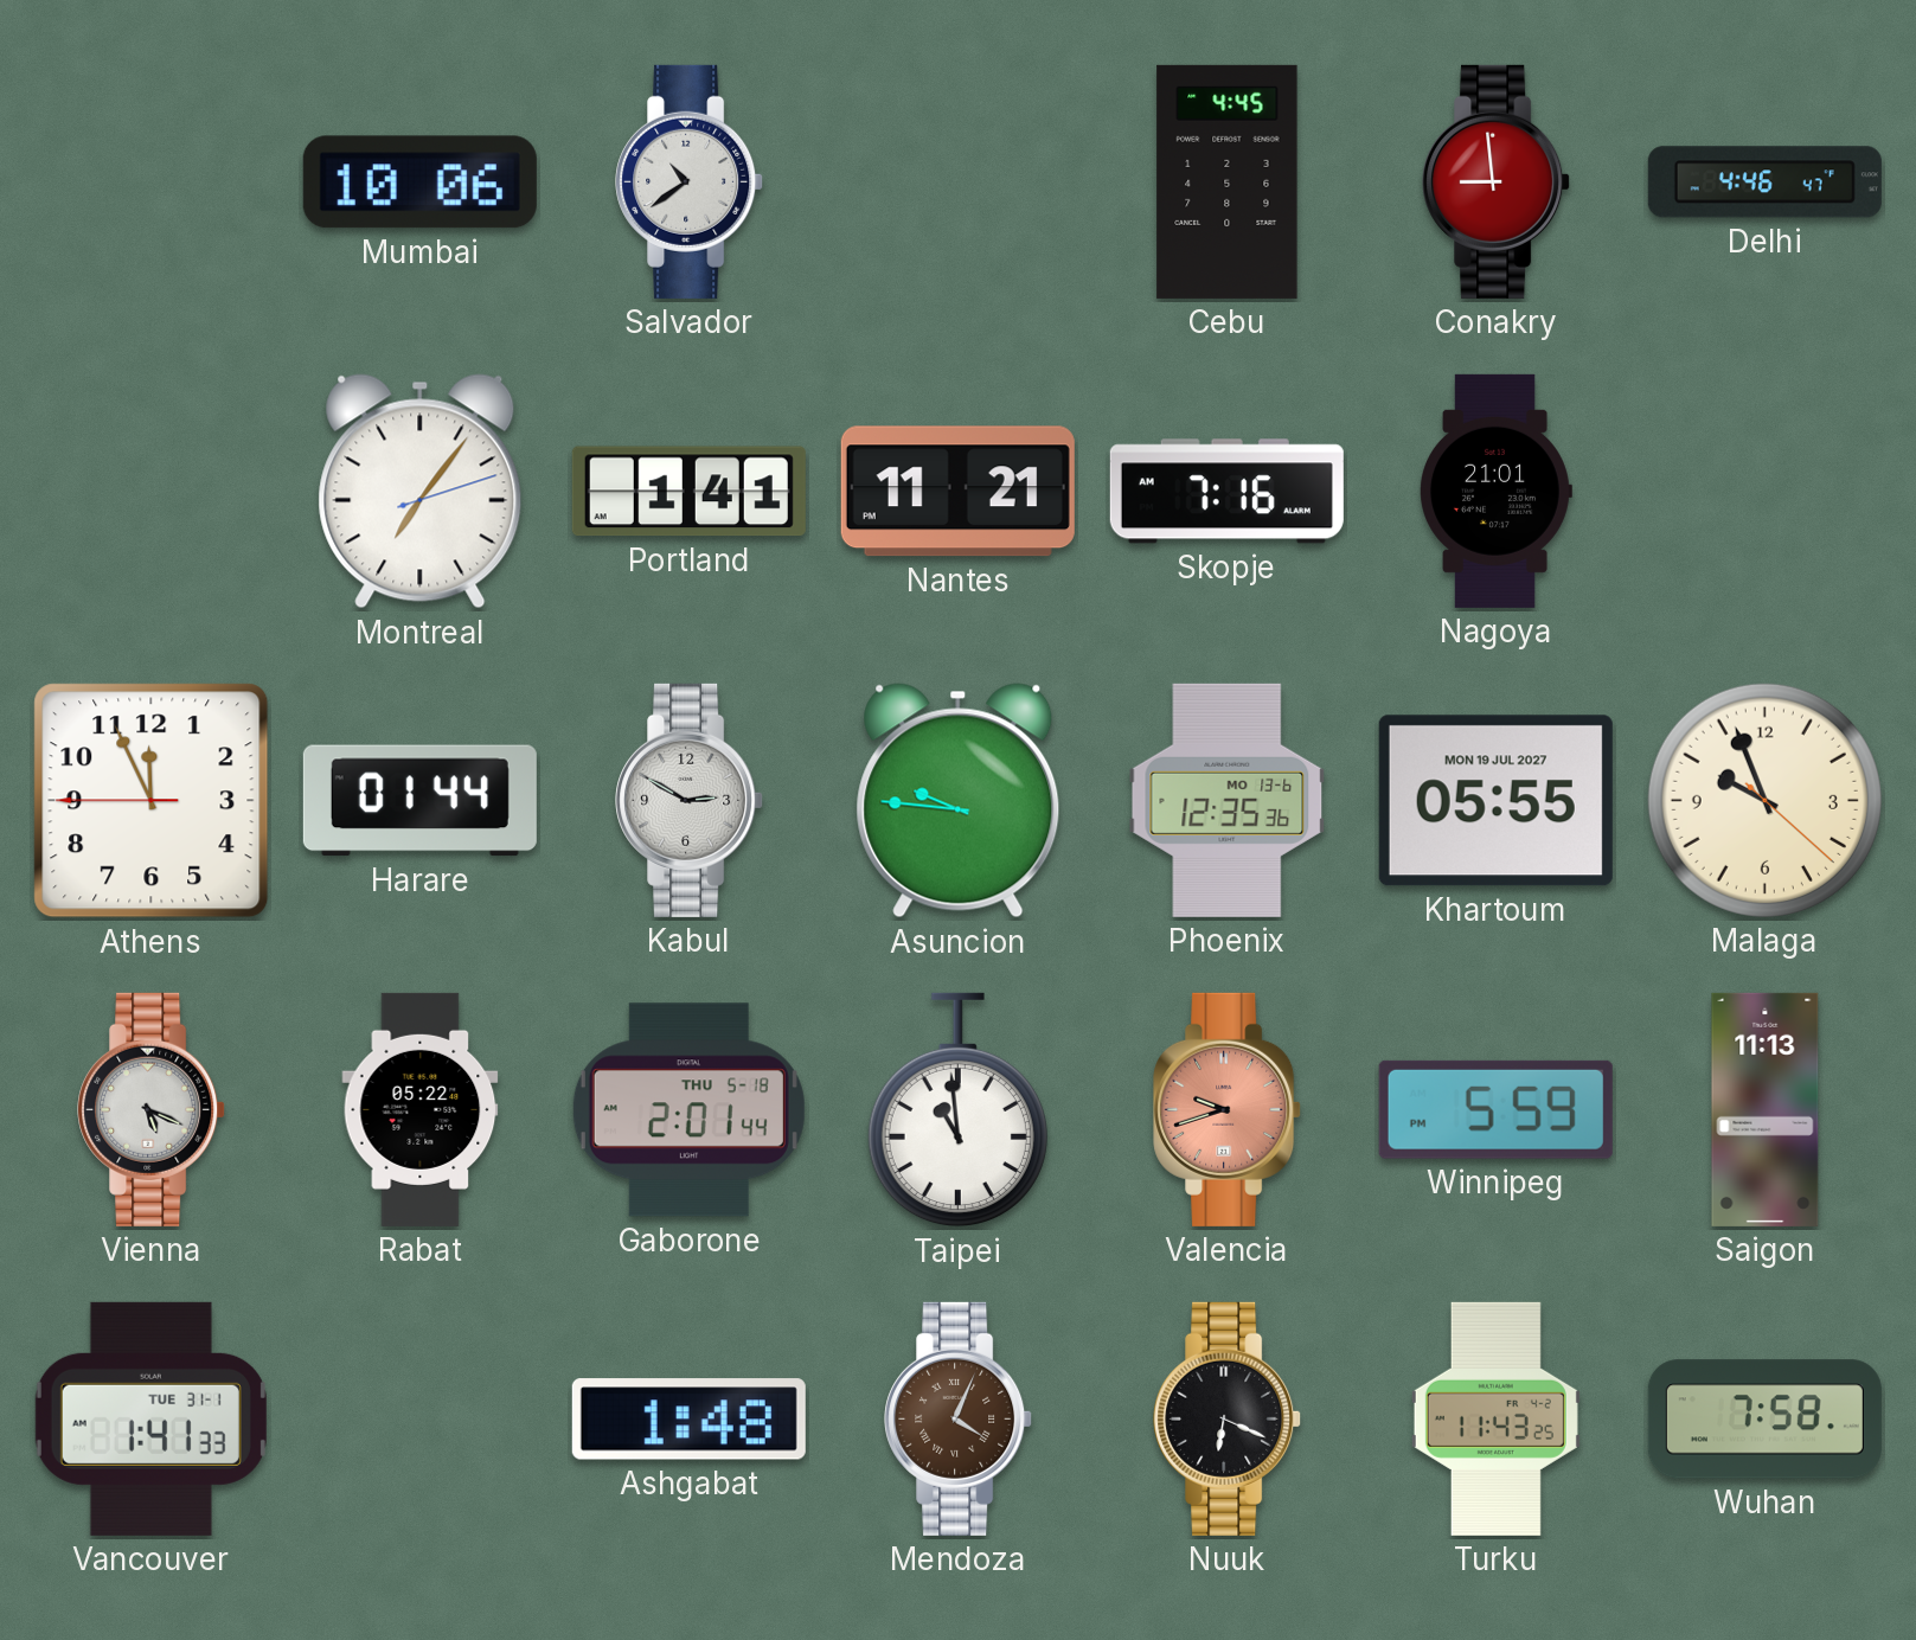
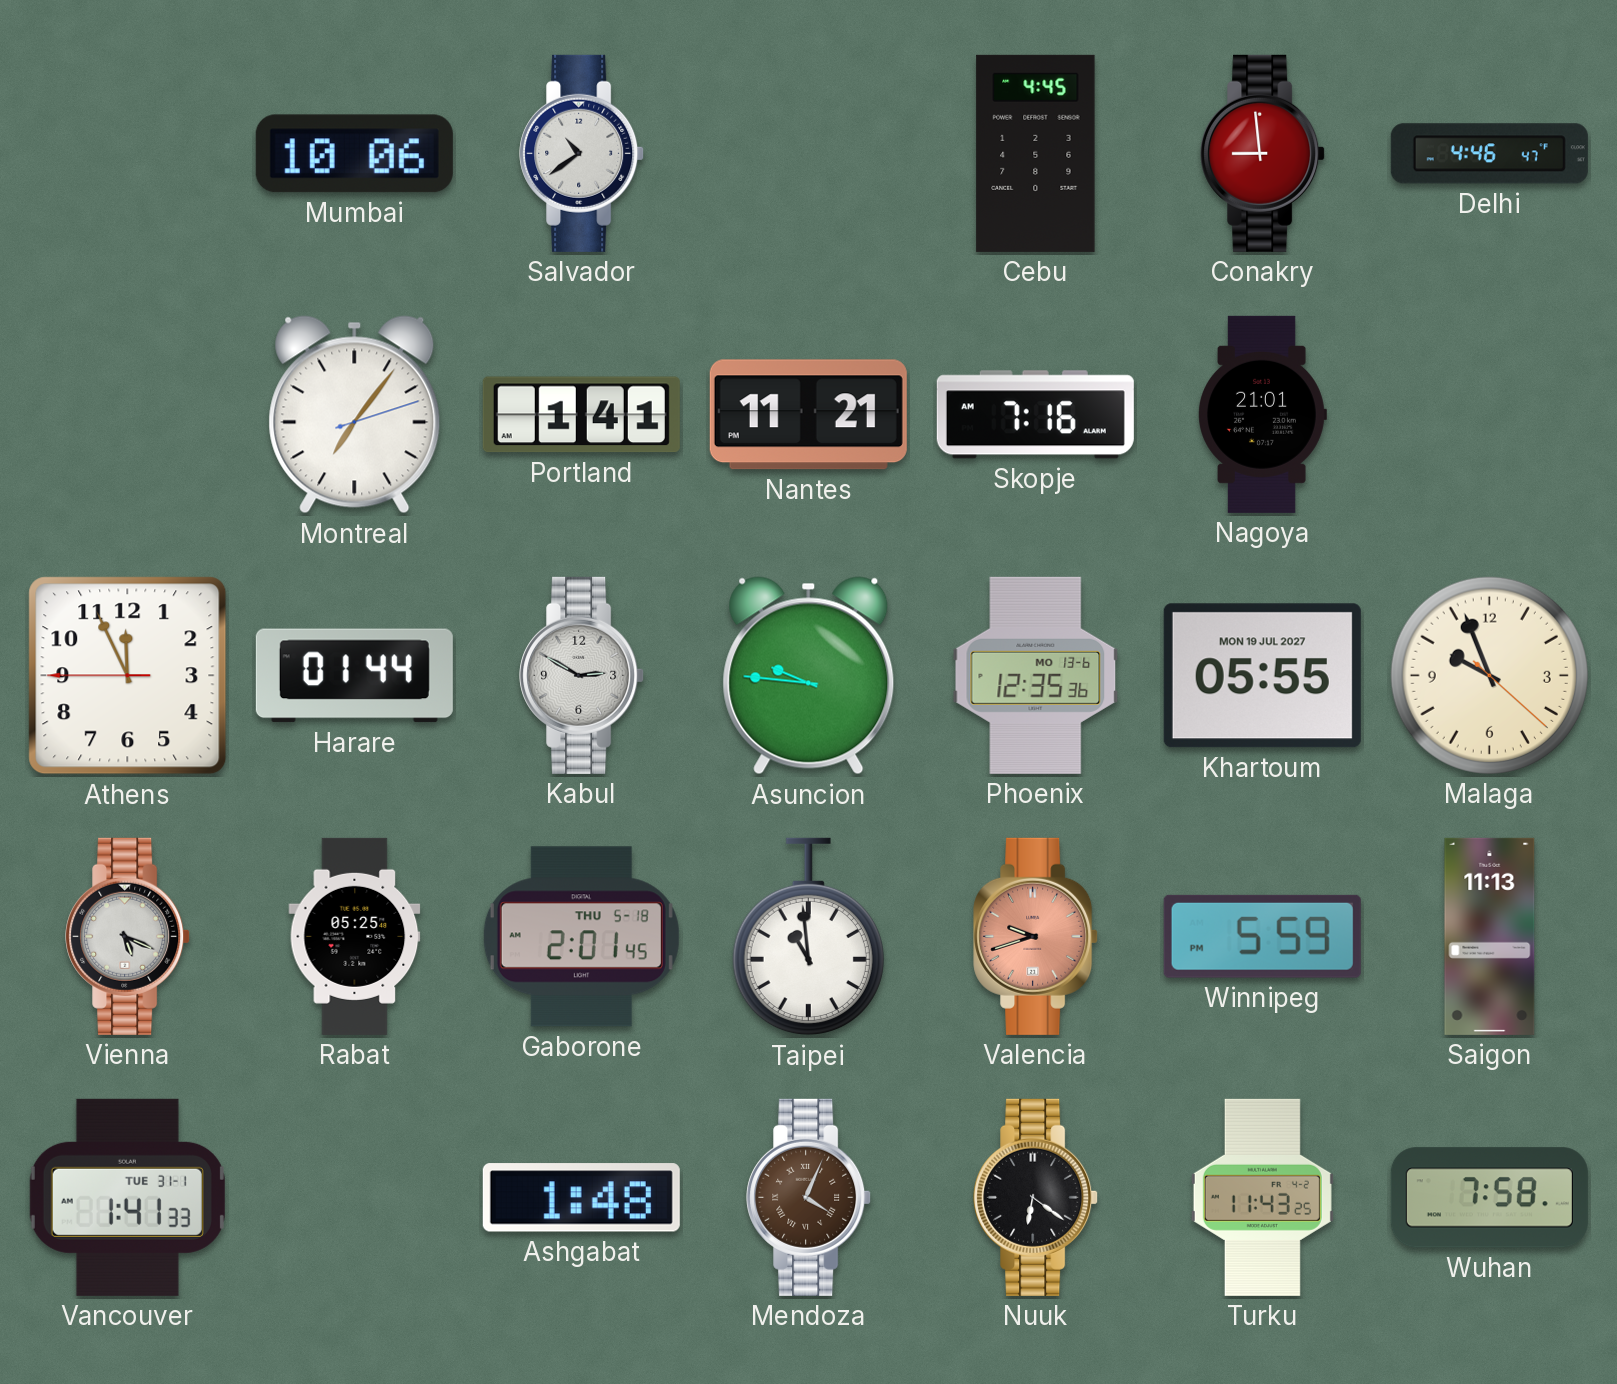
Rabat: 05:22 -> 05:25
Gaborone: 2:01:44 -> 2:01:45
Nuuk: 6:19 -> 6:21
